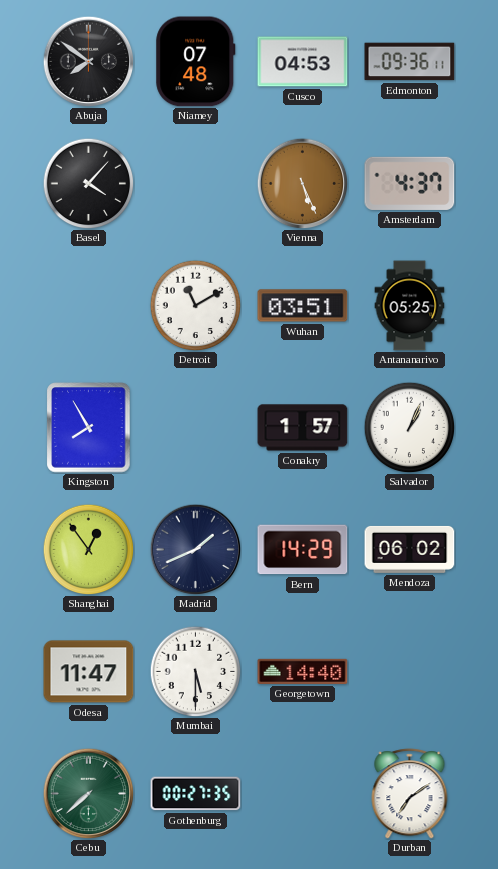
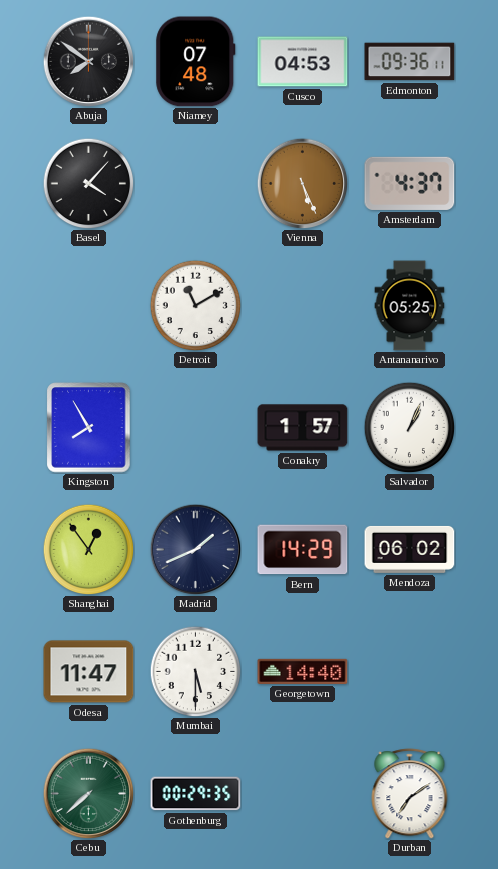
Wuhan: 03:51 -> none
Gothenburg: 00:27 -> 00:29
